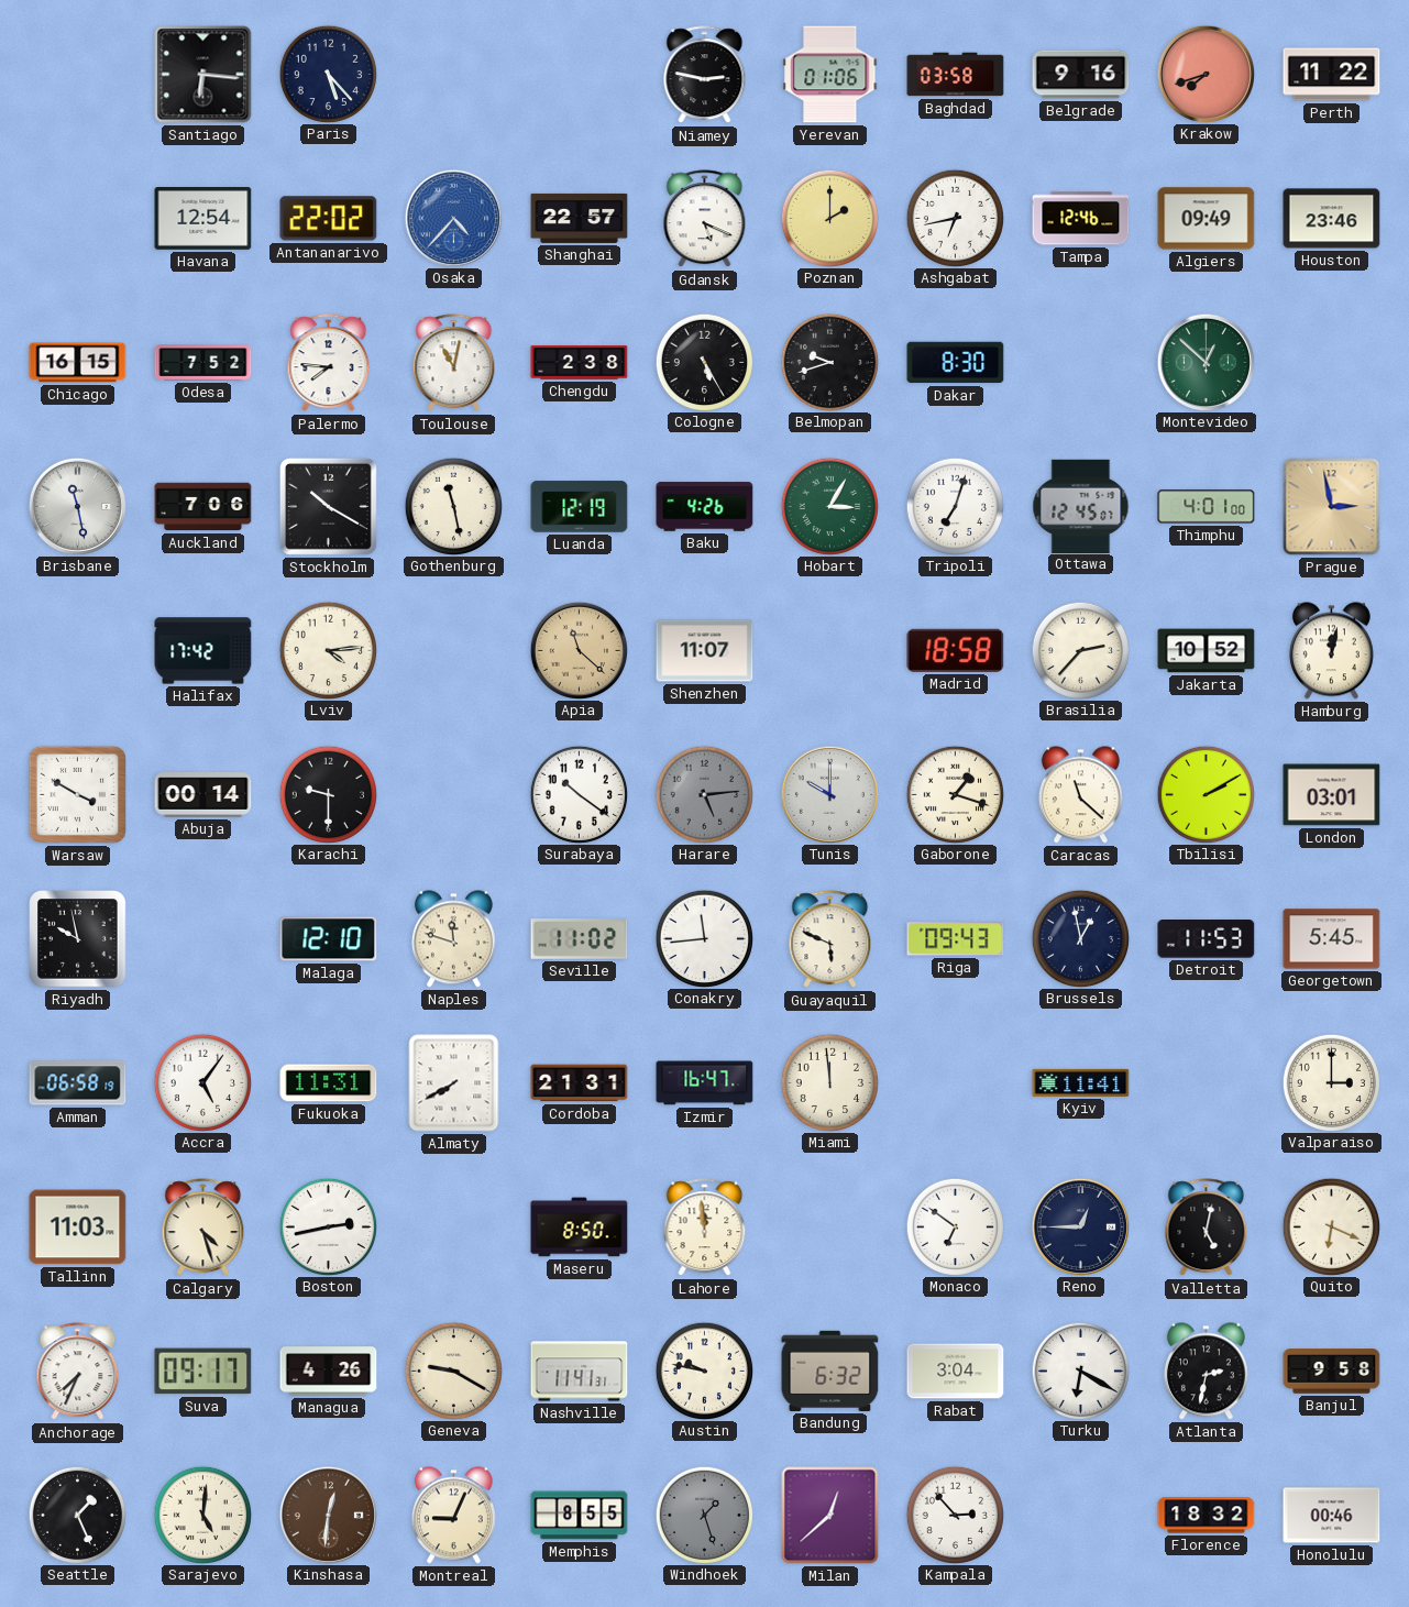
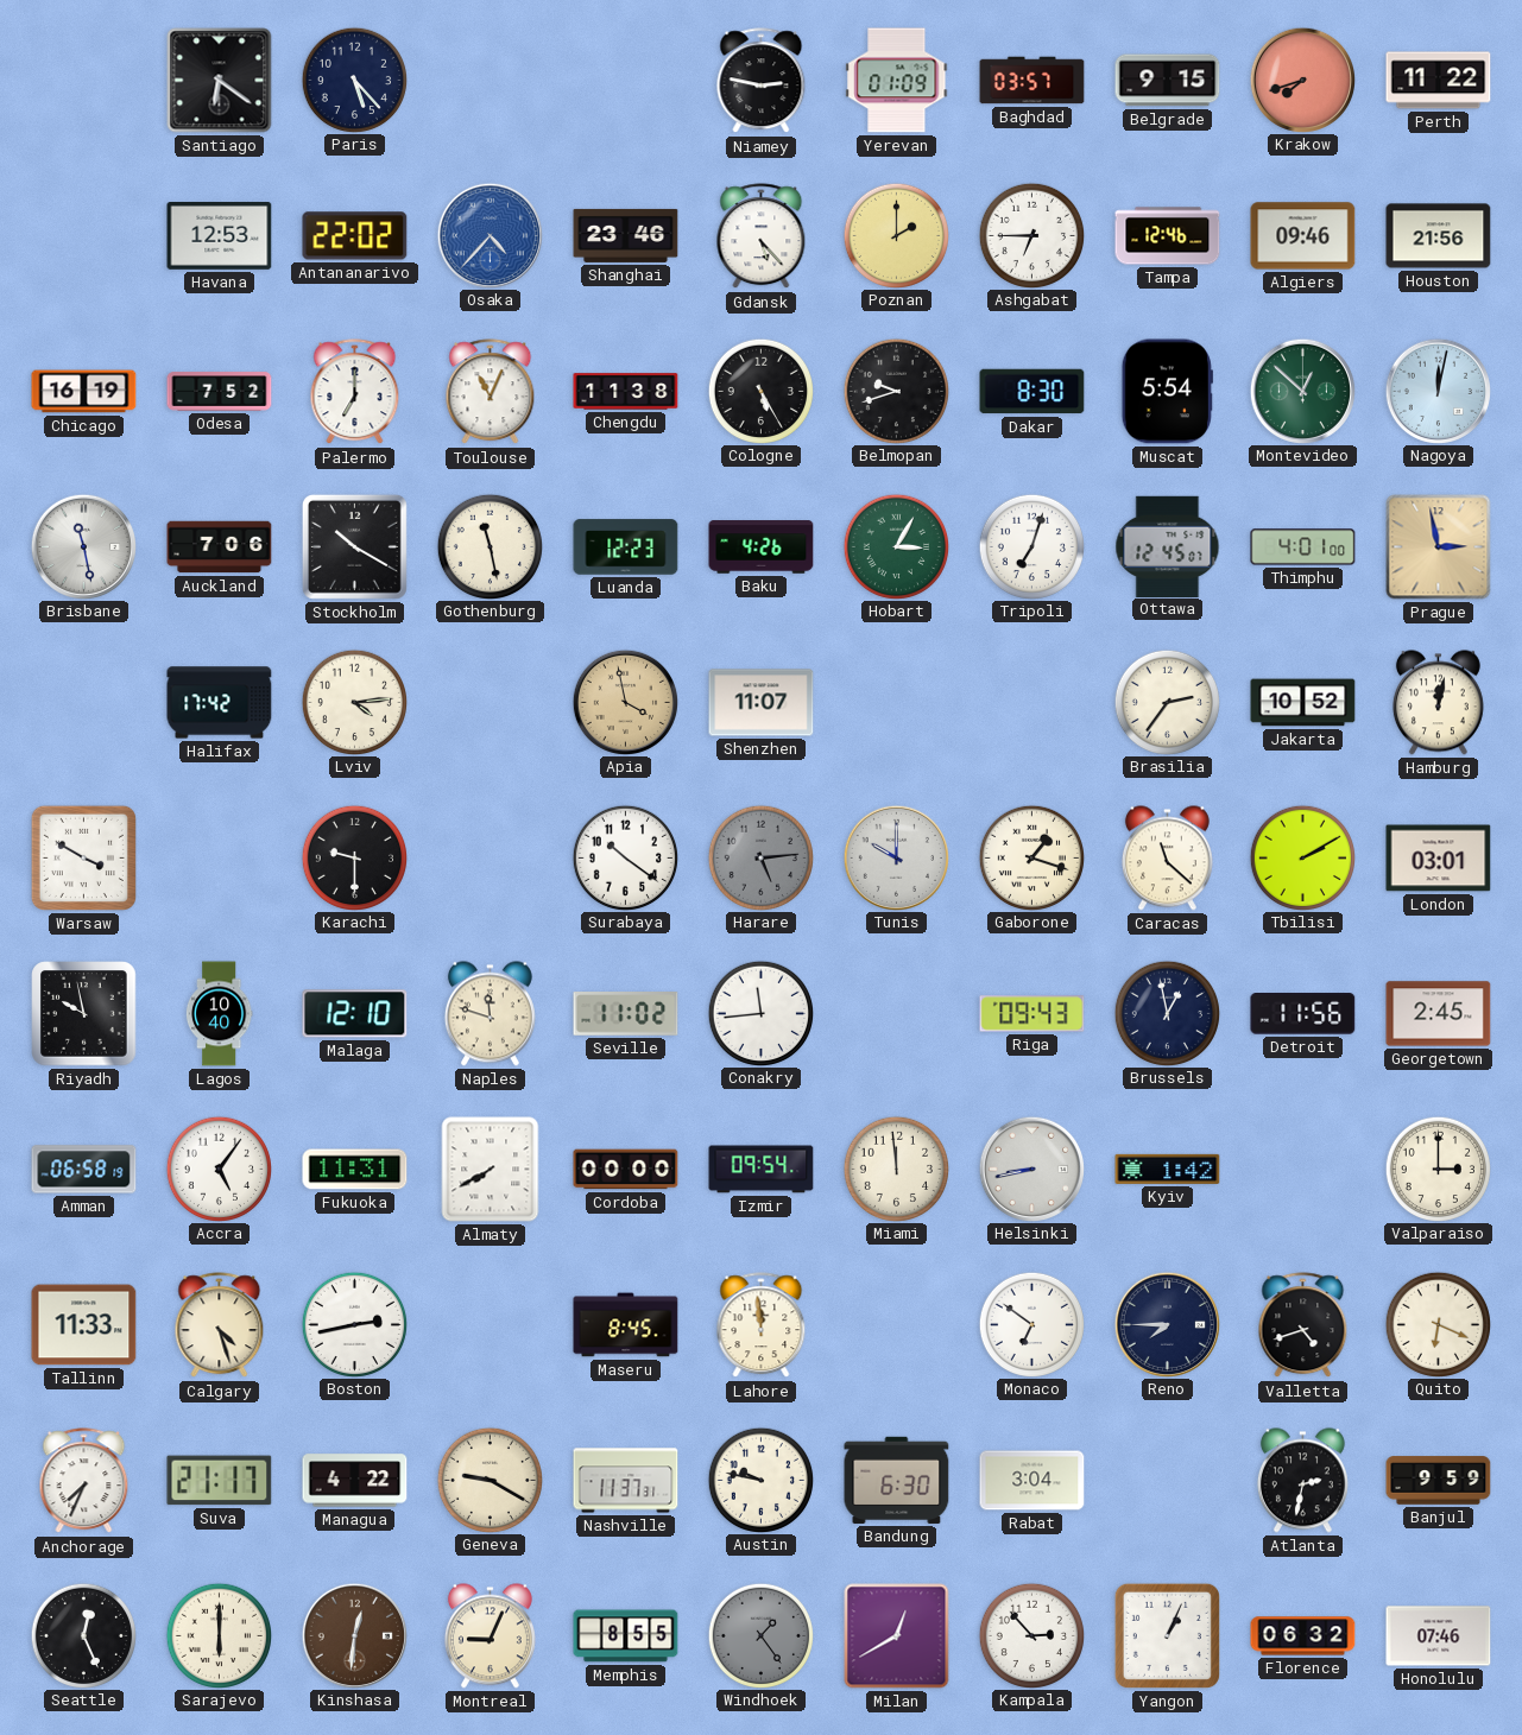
Santiago: 6:16 -> 6:21
Yerevan: 01:06 -> 01:09
Baghdad: 03:58 -> 03:57
Belgrade: 9:16 -> 9:15
Havana: 12:54 -> 12:53
Shanghai: 22:57 -> 23:46
Gdansk: 5:19 -> 5:23
Ashgabat: 6:43 -> 6:45
Algiers: 09:49 -> 09:46
Houston: 23:46 -> 21:56
Chicago: 16:15 -> 16:19
Palermo: 7:46 -> 7:00
Toulouse: 11:02 -> 11:04
Chengdu: 2:38 -> 11:38
Muscat: none -> 5:54
Nagoya: none -> 12:02
Luanda: 12:19 -> 12:23
Apia: 11:22 -> 3:58
Madrid: 18:58 -> none
Brasilia: 2:37 -> 2:36
Abuja: 00:14 -> none
Lagos: none -> 10:40
Guayaquil: 5:49 -> none
Detroit: 11:53 -> 11:56
Georgetown: 5:45 -> 2:45
Cordoba: 21:31 -> 00:00
Izmir: 16:47 -> 09:54
Helsinki: none -> 8:43
Kyiv: 11:41 -> 1:42
Tallinn: 11:03 -> 11:33
Maseru: 8:50 -> 8:45
Reno: 12:45 -> 7:45
Valletta: 5:02 -> 4:42
Suva: 09:17 -> 21:17
Managua: 4:26 -> 4:22
Nashville: 11:41 -> 11:37
Bandung: 6:32 -> 6:30
Turku: 6:20 -> none
Banjul: 9:58 -> 9:59
Seattle: 1:26 -> 12:26
Sarajevo: 5:01 -> 6:00
Windhoek: 1:27 -> 1:24
Milan: 12:38 -> 12:40
Yangon: none -> 1:04
Florence: 18:32 -> 06:32
Honolulu: 00:46 -> 07:46
